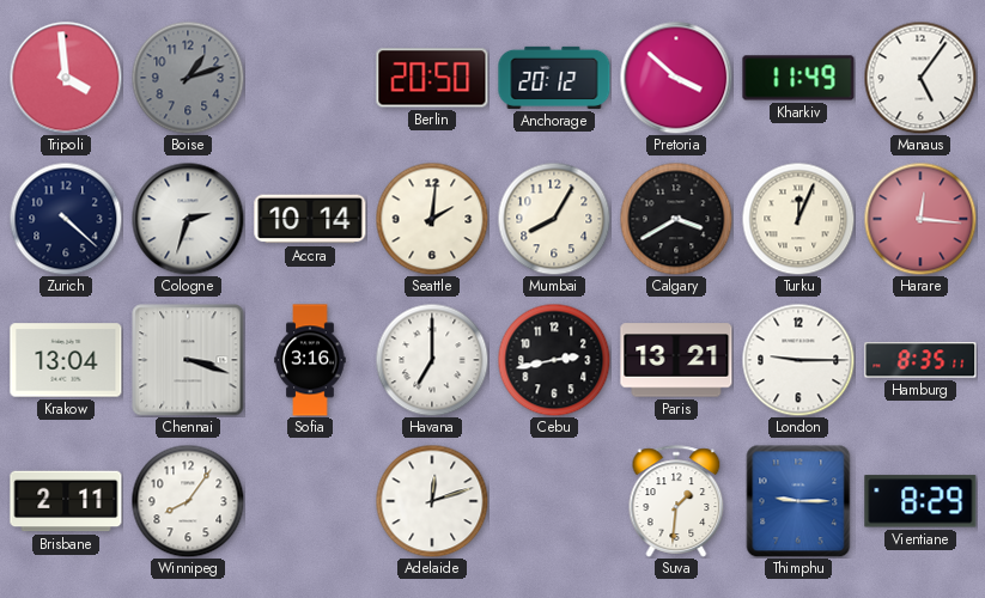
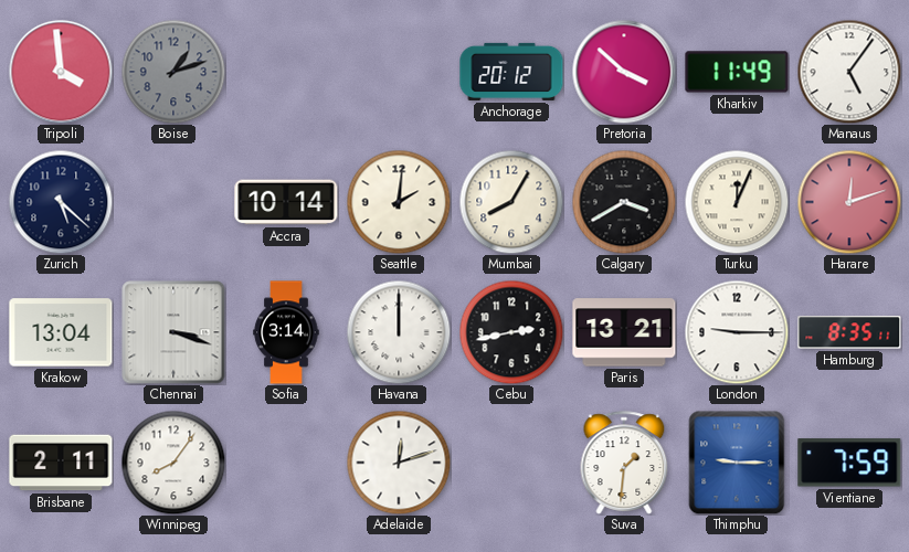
Berlin: 20:50 -> none
Zurich: 4:22 -> 5:22
Cologne: 2:33 -> none
Harare: 12:16 -> 12:12
Sofia: 3:16 -> 3:14
Havana: 7:00 -> 12:00
Vientiane: 8:29 -> 7:59
